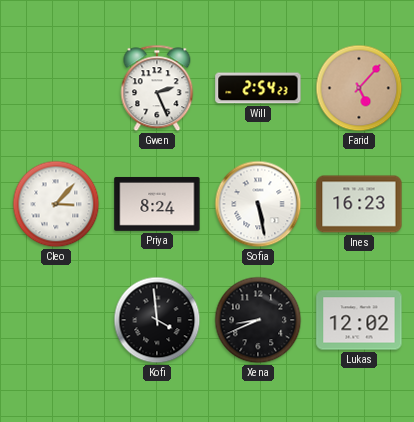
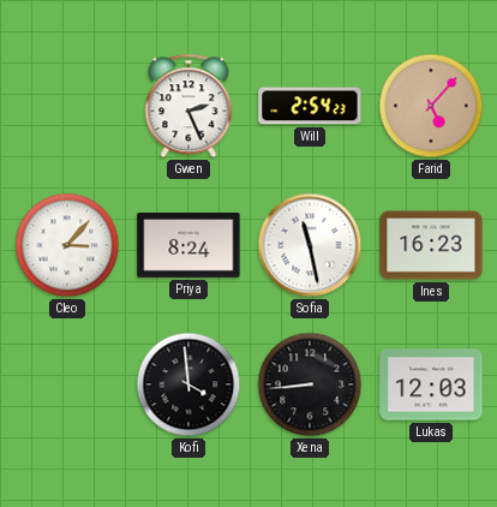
Sofia: 5:28 -> 11:28
Xena: 8:41 -> 8:44
Lukas: 12:02 -> 12:03
